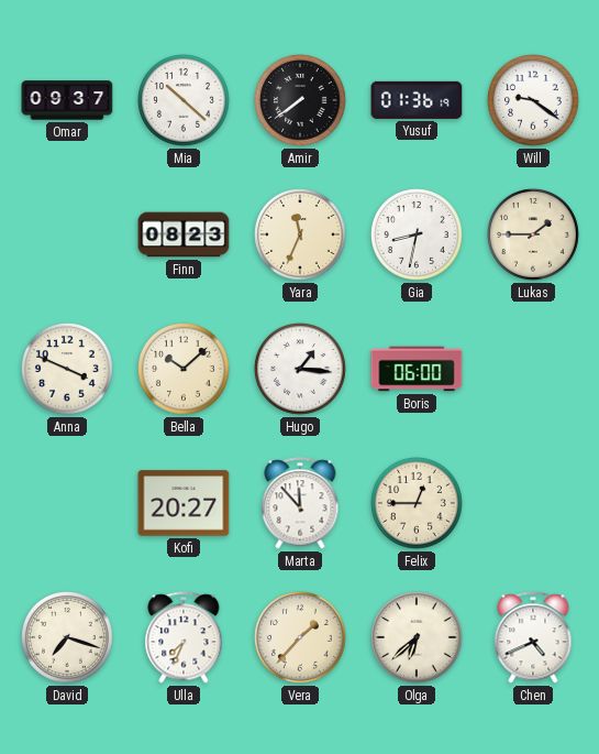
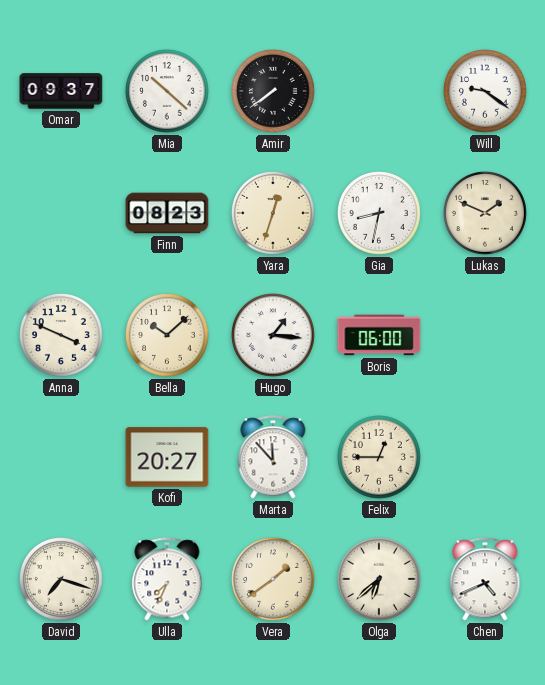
Yusuf: 01:36 -> none
Yara: 11:34 -> 12:33
Lukas: 1:45 -> 1:49
Vera: 1:37 -> 1:39
